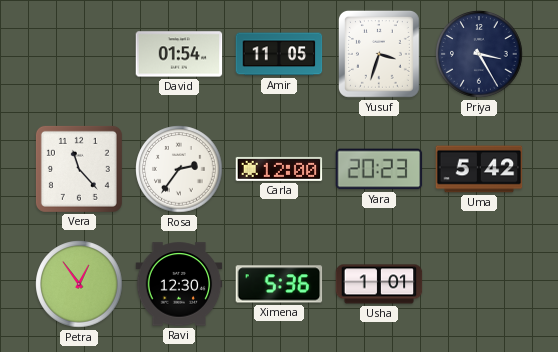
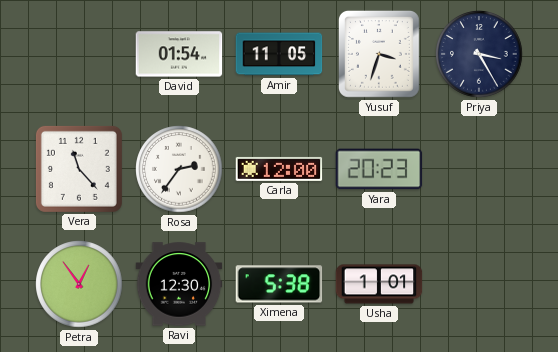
Uma: 5:42 -> none
Ximena: 5:36 -> 5:38
